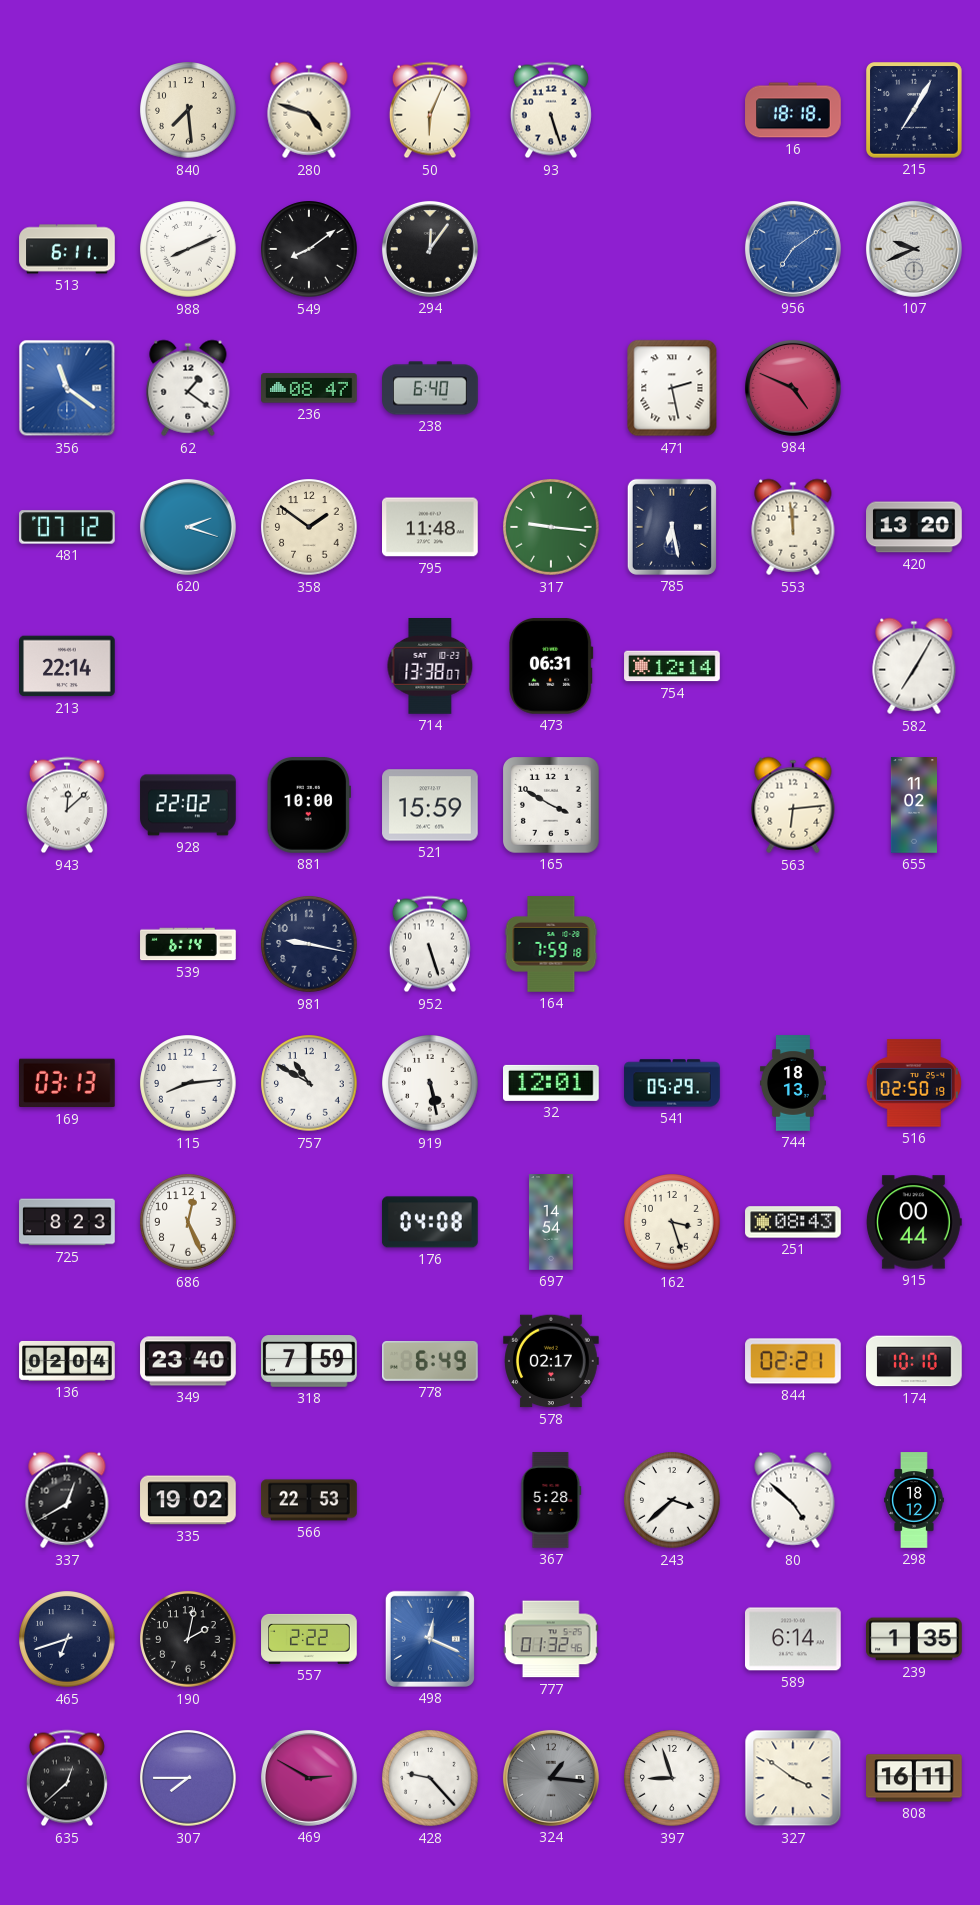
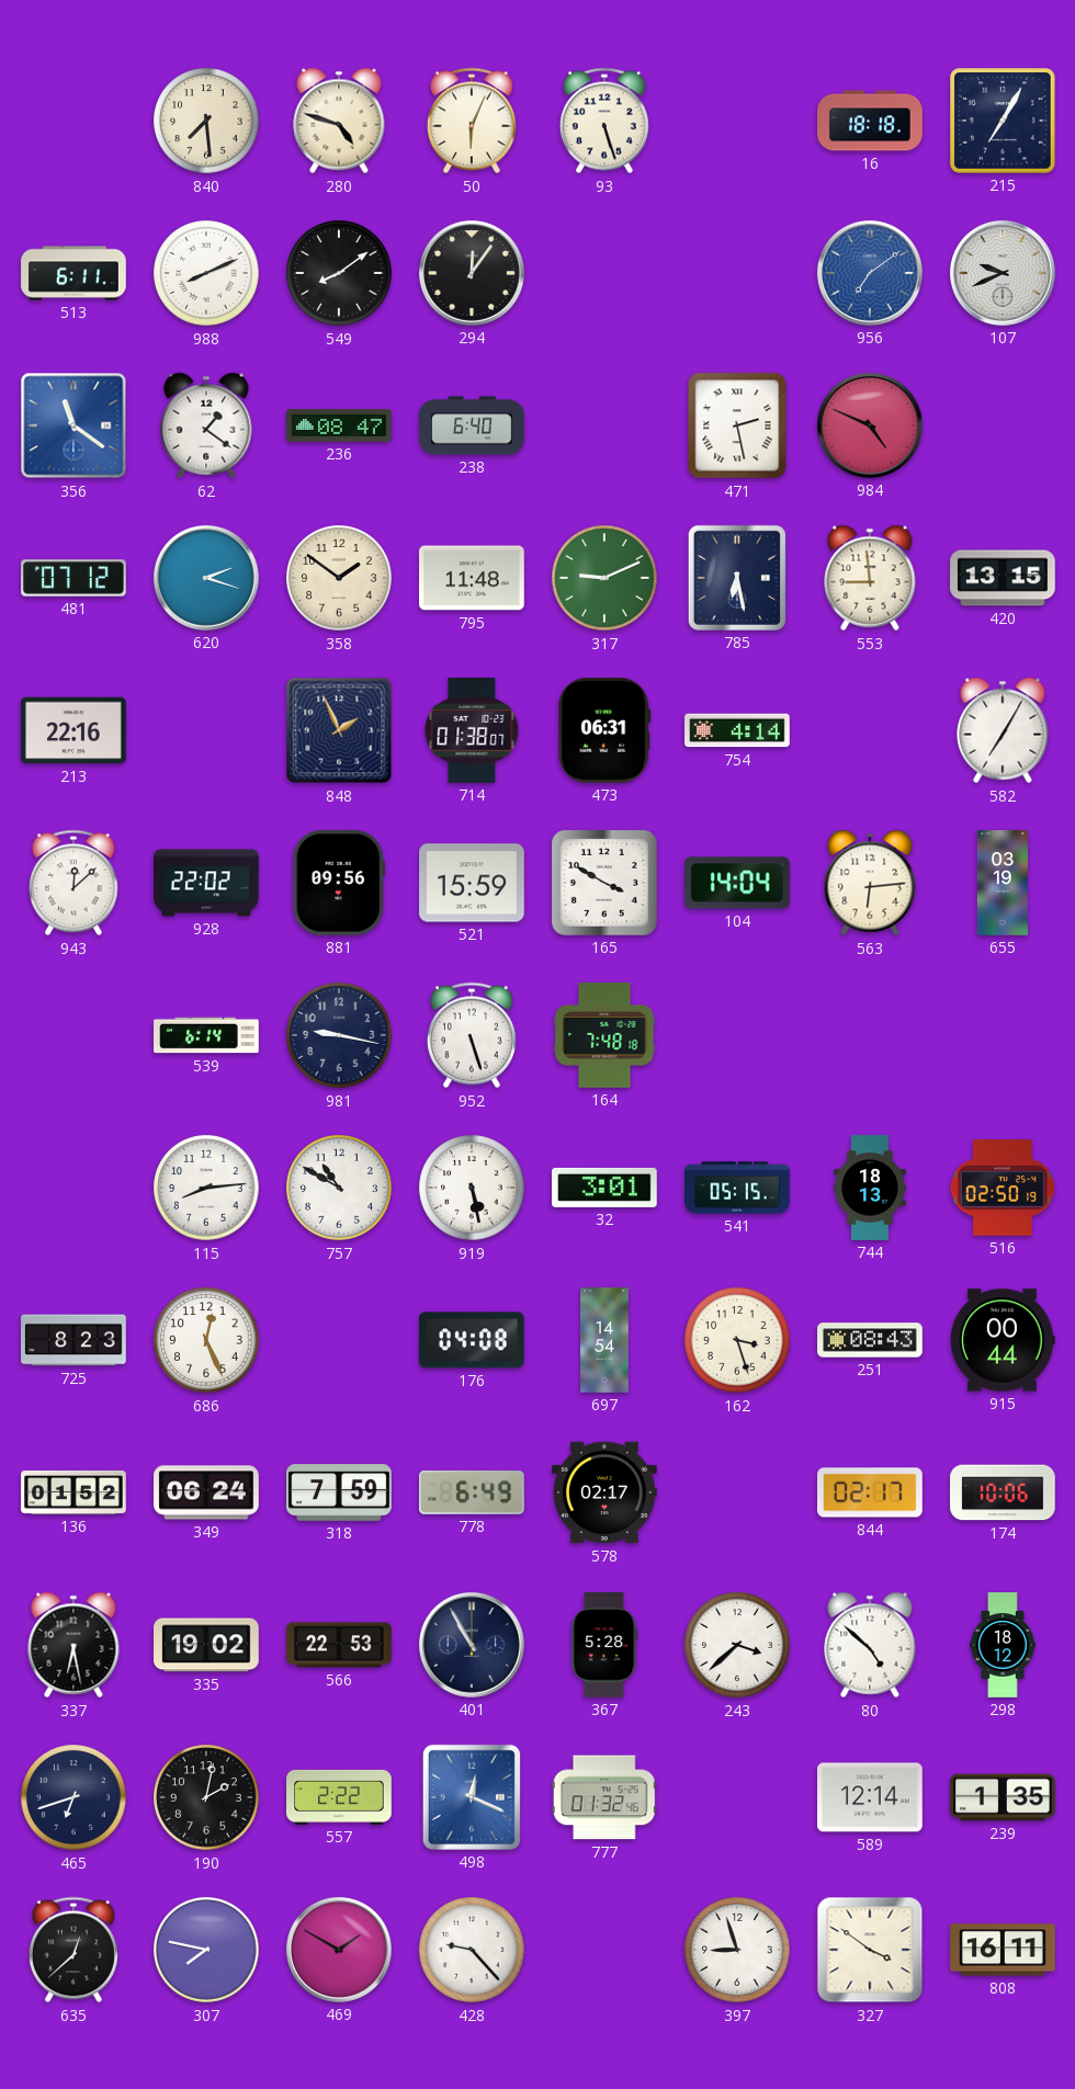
317: 9:16 -> 9:11
553: 11:59 -> 8:59
420: 13:20 -> 13:15
213: 22:14 -> 22:16
848: none -> 1:56
714: 13:38 -> 01:38
754: 12:14 -> 4:14
881: 10:00 -> 09:56
104: none -> 14:04
655: 11:02 -> 03:19
164: 7:59 -> 7:48
169: 03:13 -> none
32: 12:01 -> 3:01
541: 05:29 -> 05:15
136: 02:04 -> 01:52
349: 23:40 -> 06:24
844: 02:21 -> 02:17
174: 10:10 -> 10:06
337: 12:40 -> 6:28
401: none -> 10:55
589: 6:14 -> 12:14
307: 7:45 -> 7:47
469: 2:50 -> 1:50
324: 1:16 -> none
